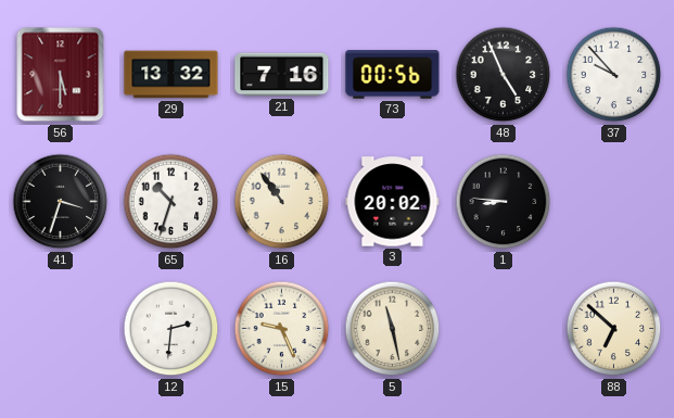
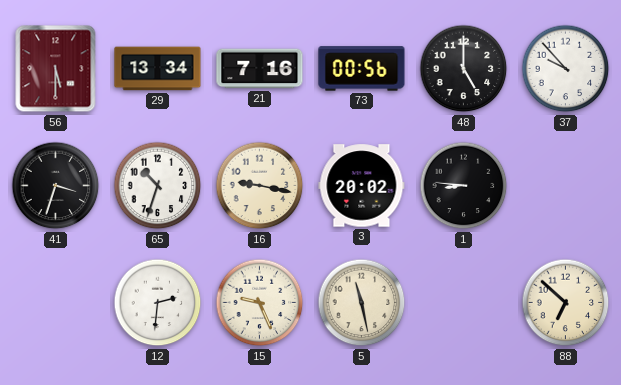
29: 13:32 -> 13:34
48: 4:56 -> 5:00
16: 10:54 -> 9:17
